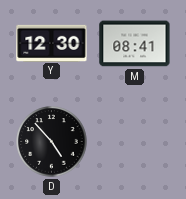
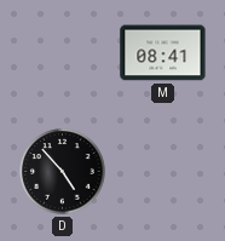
Y: 12:30 -> none
